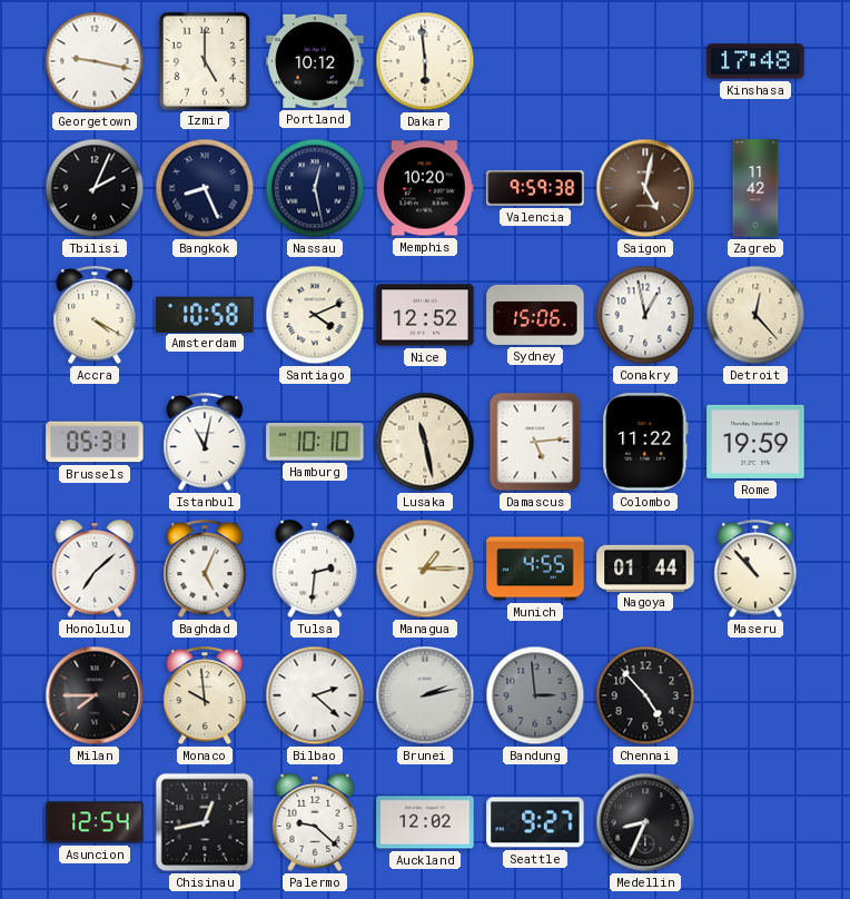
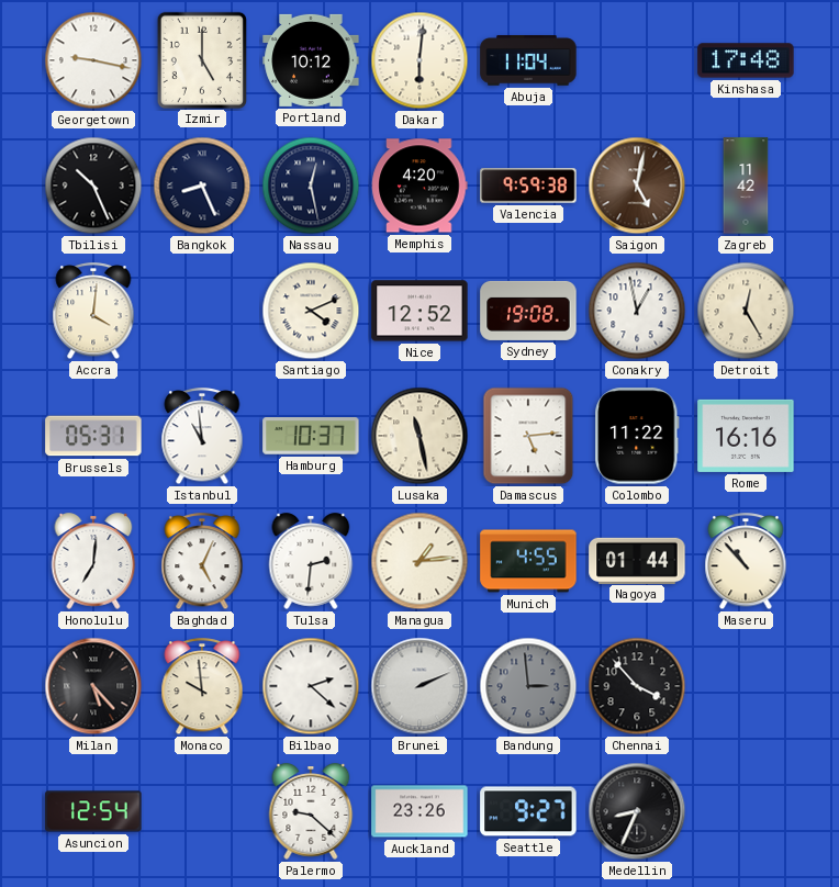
Dakar: 5:59 -> 6:01
Abuja: none -> 11:04
Tbilisi: 2:04 -> 10:26
Memphis: 10:20 -> 4:20
Accra: 4:20 -> 4:01
Amsterdam: 10:58 -> none
Sydney: 15:06 -> 19:08
Detroit: 12:23 -> 12:25
Istanbul: 11:02 -> 10:59
Hamburg: 10:10 -> 10:37
Rome: 19:59 -> 16:16
Honolulu: 7:08 -> 7:01
Managua: 1:15 -> 1:14
Milan: 7:45 -> 5:23
Brunei: 2:13 -> 2:11
Chennai: 4:53 -> 3:53
Chisinau: 12:43 -> none
Auckland: 12:02 -> 23:26
